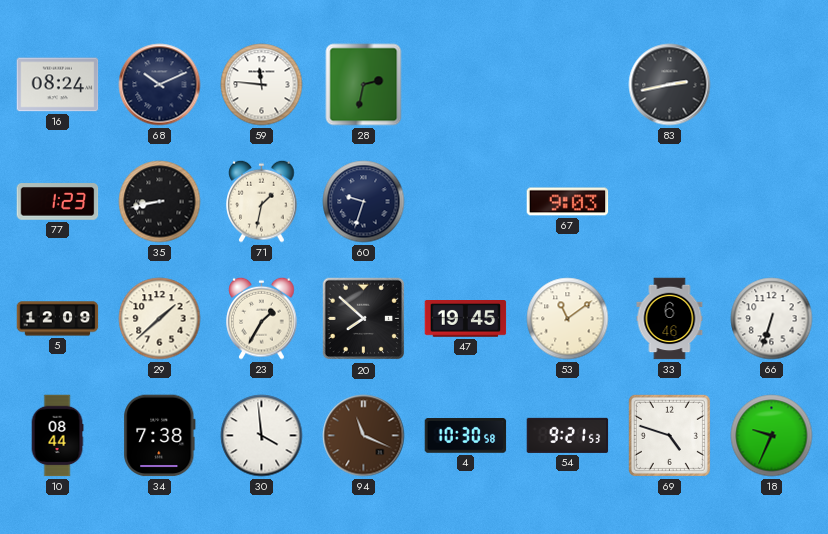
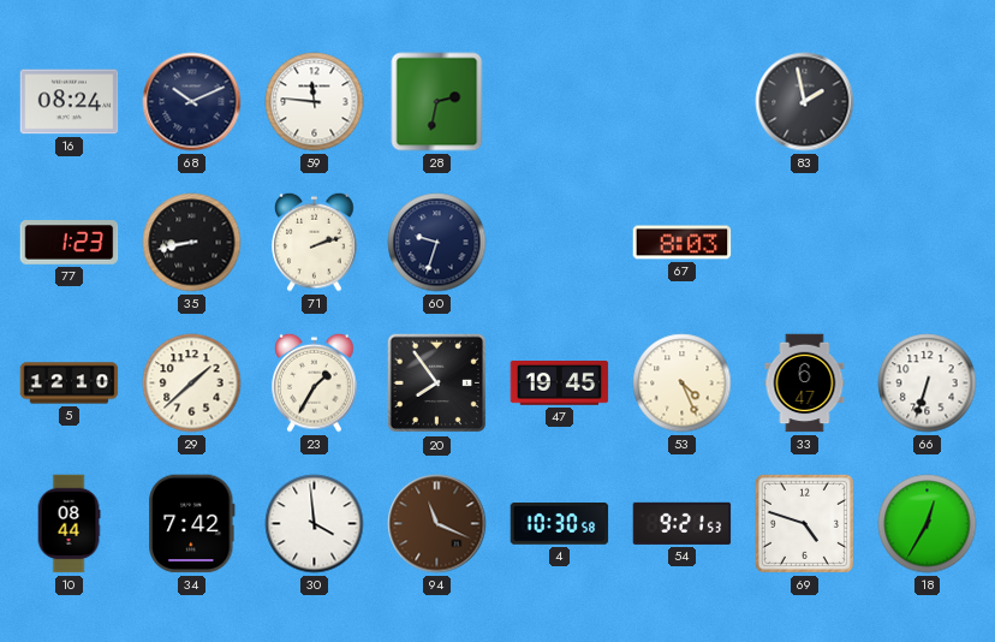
83: 2:43 -> 1:58
71: 1:32 -> 2:12
67: 9:03 -> 8:03
5: 12:09 -> 12:10
20: 7:52 -> 7:54
53: 11:09 -> 4:26
33: 6:46 -> 6:47
34: 7:38 -> 7:42
18: 9:34 -> 12:35
